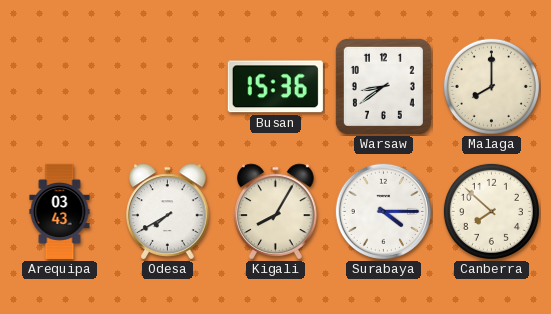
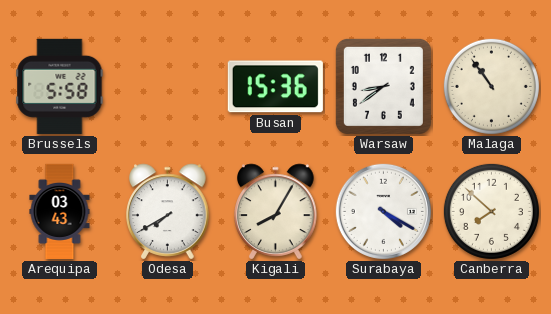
Brussels: none -> 5:58
Malaga: 8:00 -> 10:54
Surabaya: 4:15 -> 4:20
